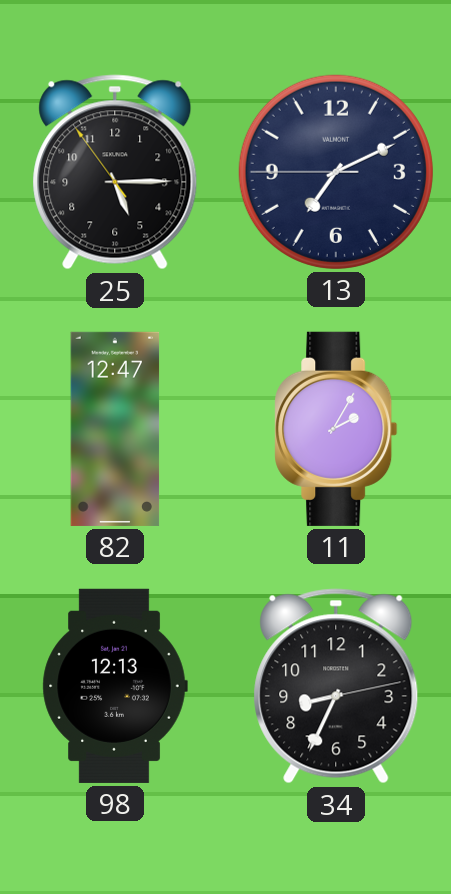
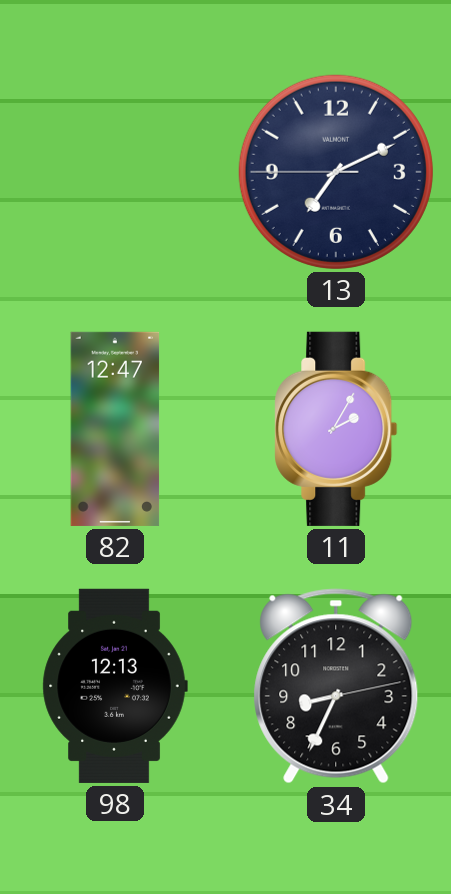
25: 5:14 -> none
